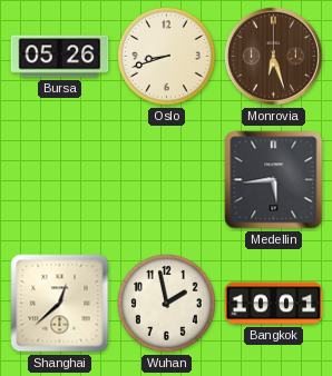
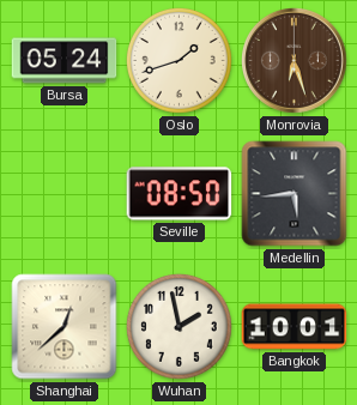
Bursa: 05:26 -> 05:24
Oslo: 8:42 -> 1:42
Seville: none -> 08:50
